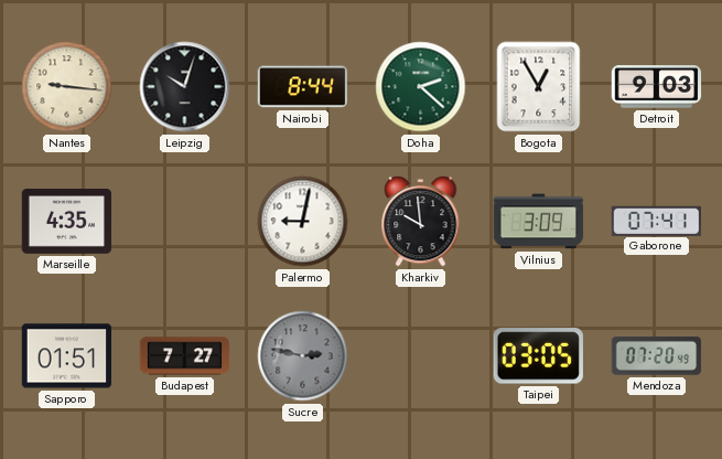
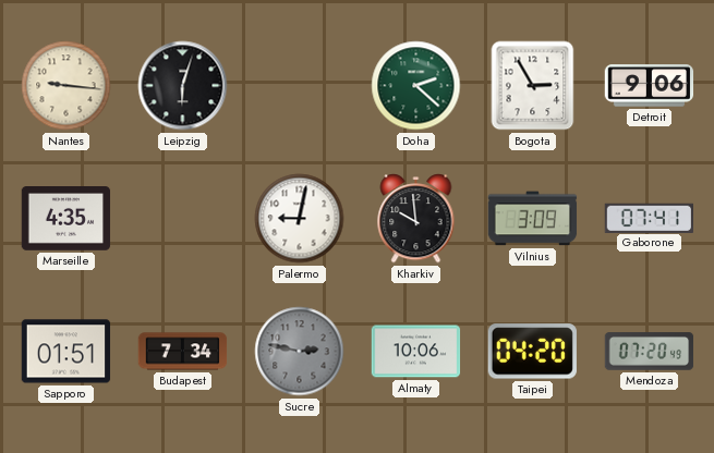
Leipzig: 10:03 -> 6:03
Nairobi: 8:44 -> none
Bogota: 12:55 -> 2:55
Detroit: 9:03 -> 9:06
Budapest: 7:27 -> 7:34
Almaty: none -> 10:06
Taipei: 03:05 -> 04:20
